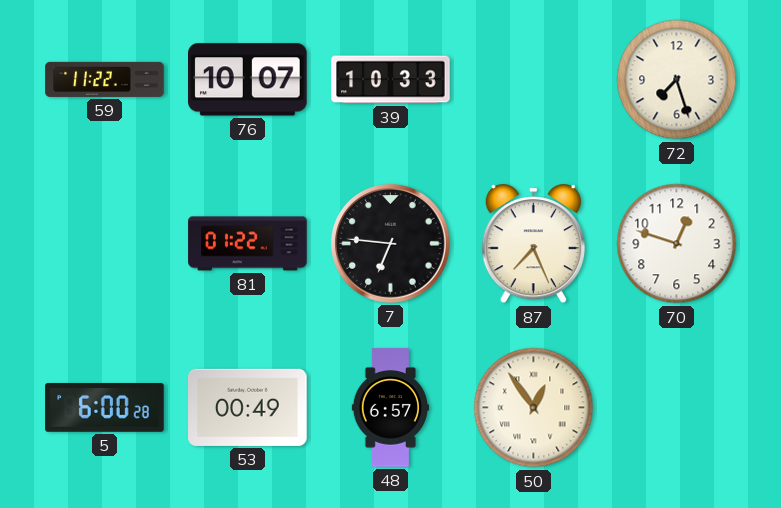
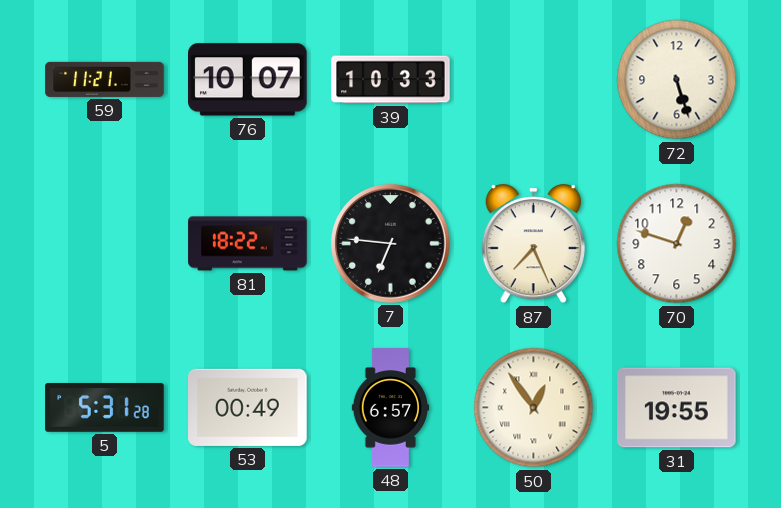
59: 11:22 -> 11:21
72: 7:27 -> 5:27
81: 01:22 -> 18:22
5: 6:00 -> 5:31
31: none -> 19:55
